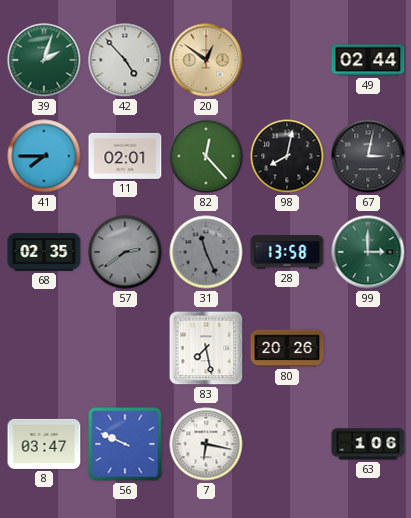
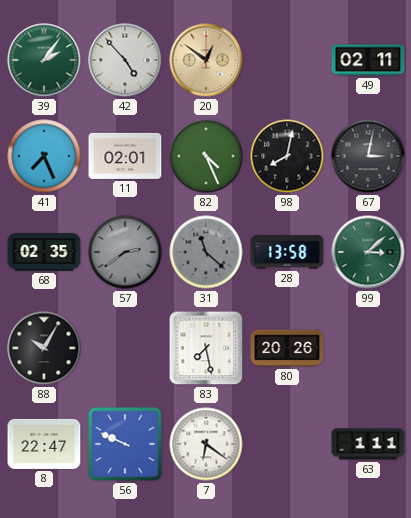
39: 2:03 -> 2:06
49: 02:44 -> 02:11
41: 7:45 -> 7:26
82: 12:23 -> 4:26
31: 11:26 -> 11:22
99: 3:00 -> 3:08
88: none -> 10:05
8: 03:47 -> 22:47
7: 6:17 -> 6:21
63: 1:06 -> 1:11
